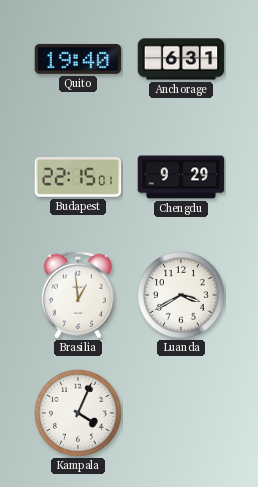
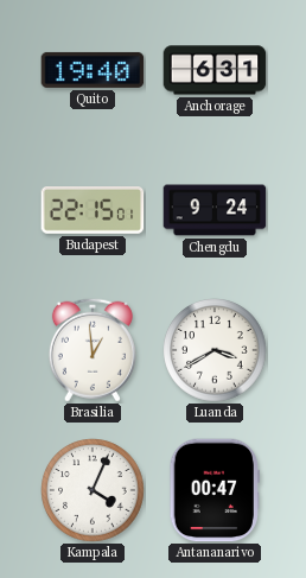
Chengdu: 9:29 -> 9:24
Antananarivo: none -> 00:47
